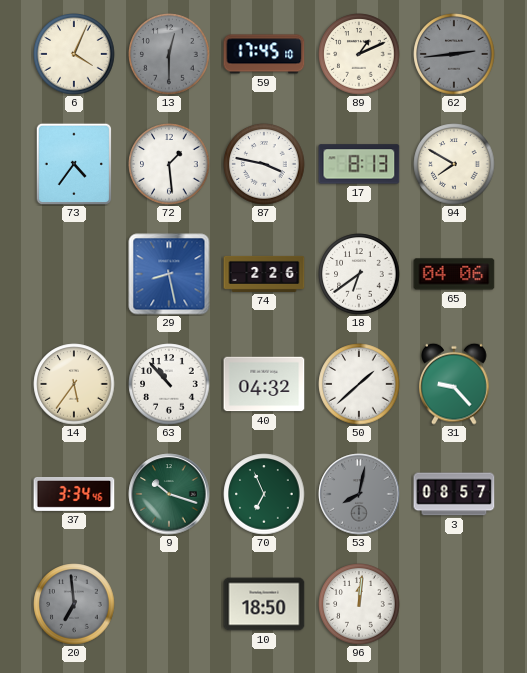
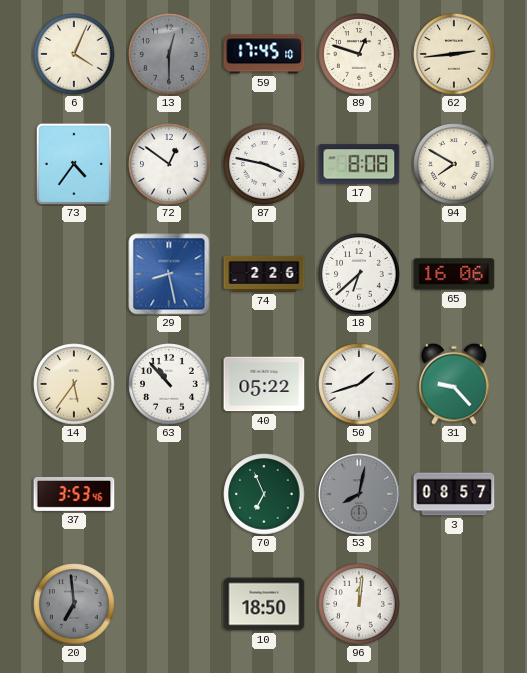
89: 1:11 -> 12:48
62 dial: grey -> cream
72: 1:29 -> 12:51
17: 8:13 -> 8:08
18: 6:39 -> 6:38
65: 04:06 -> 16:06
40: 04:32 -> 05:22
50: 1:38 -> 1:42
37: 3:34 -> 3:53
9: 10:18 -> none
